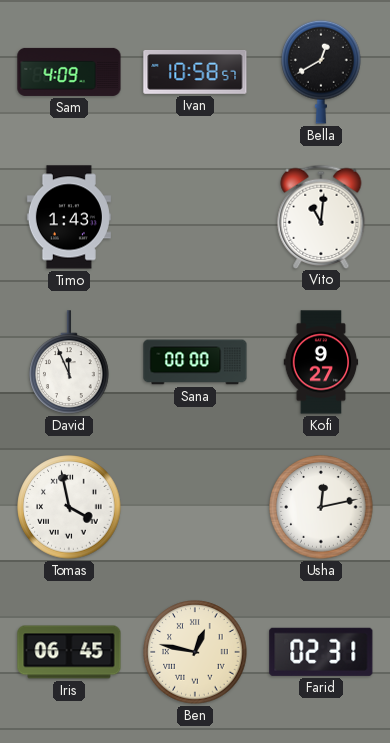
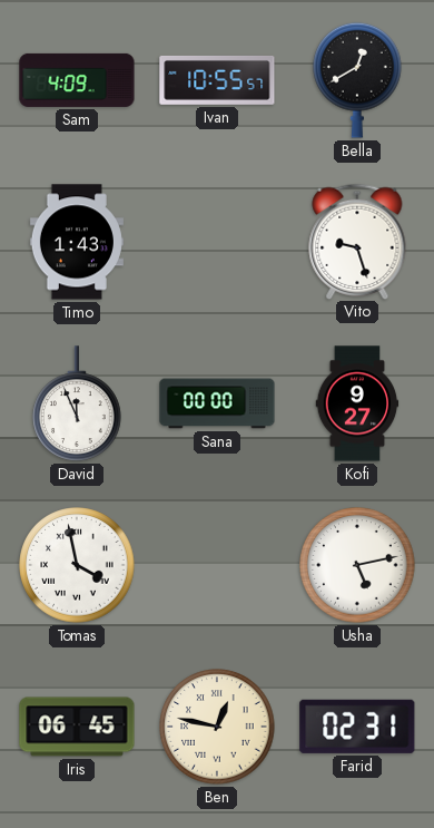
Ivan: 10:58 -> 10:55
Vito: 11:01 -> 9:27
Usha: 12:13 -> 5:13
